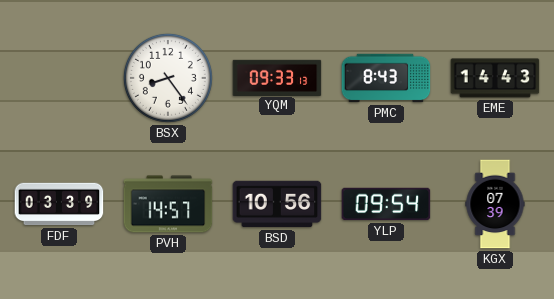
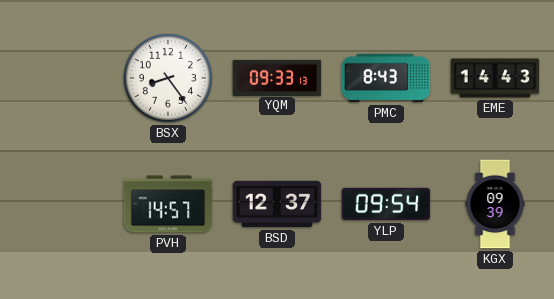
FDF: 03:39 -> none
BSD: 10:56 -> 12:37
KGX: 07:39 -> 09:39
